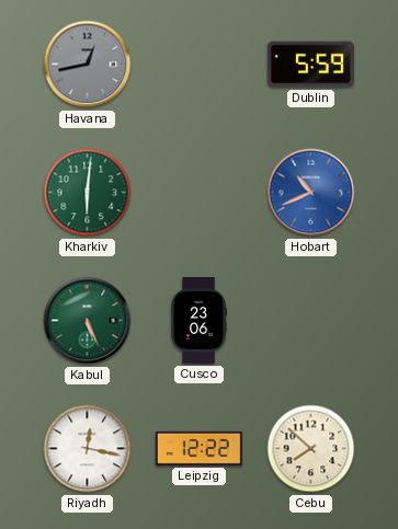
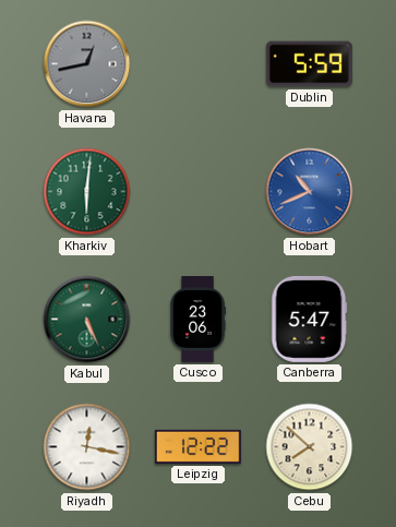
Canberra: none -> 5:47
